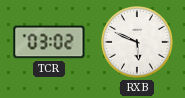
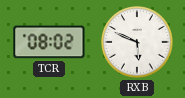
TCR: 03:02 -> 08:02
